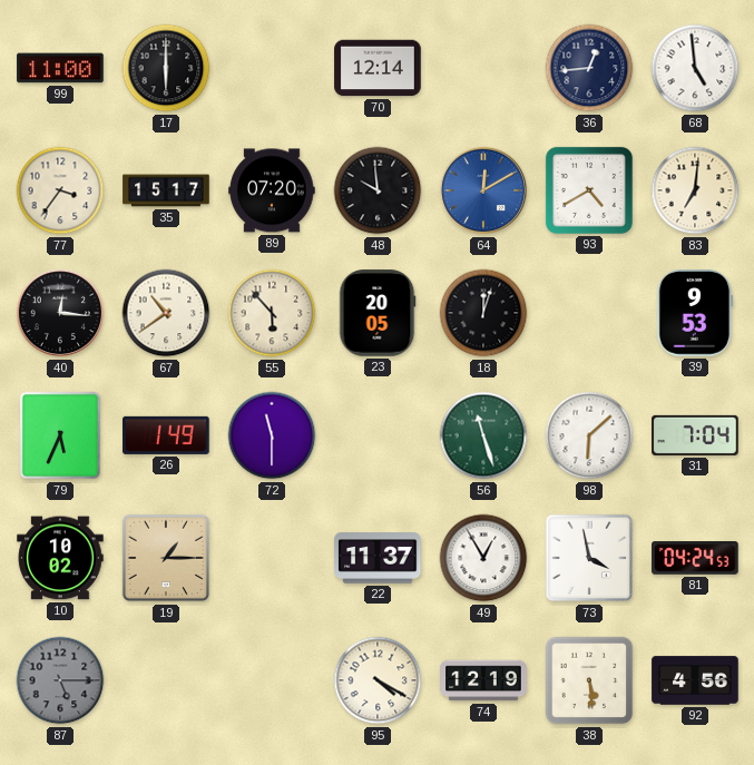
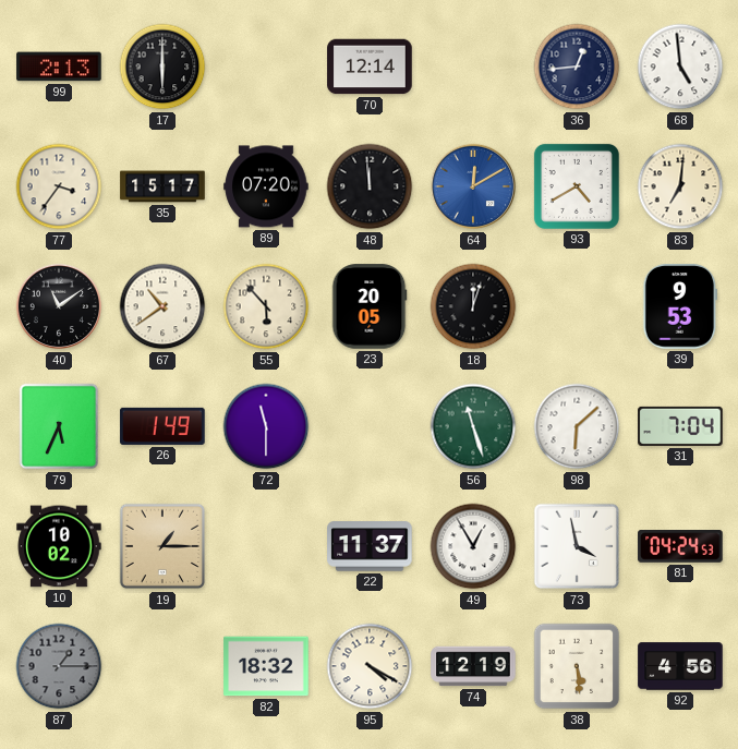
99: 11:00 -> 2:13
48: 9:59 -> 11:59
40: 12:16 -> 11:09
87: 5:15 -> 1:15
82: none -> 18:32
